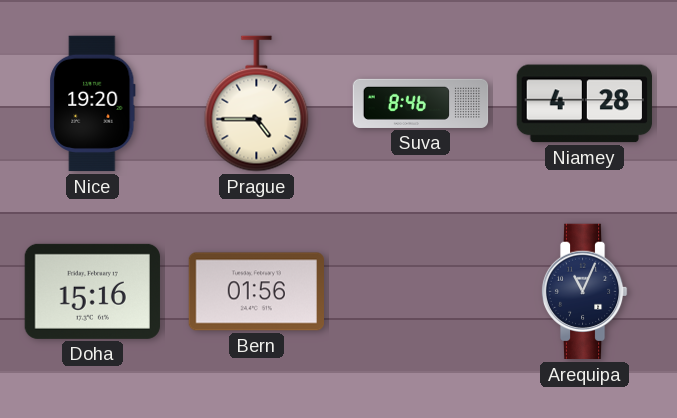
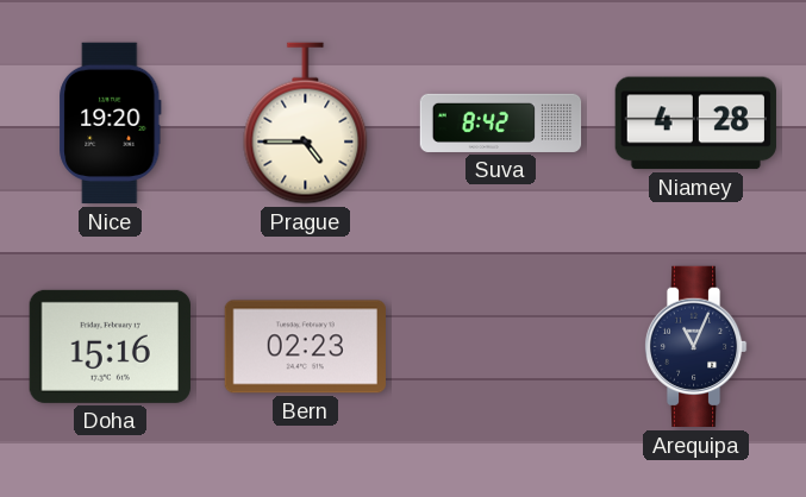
Suva: 8:46 -> 8:42
Bern: 01:56 -> 02:23
